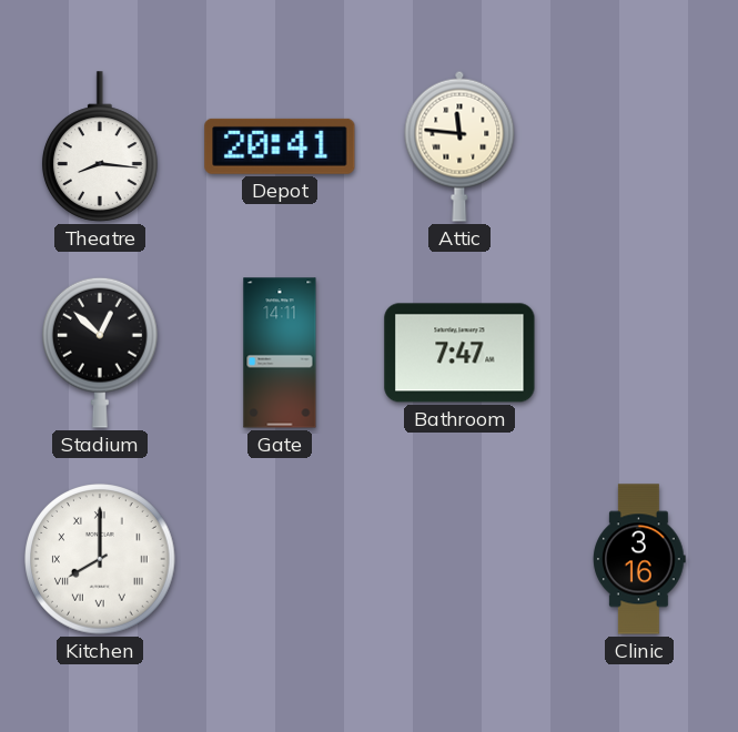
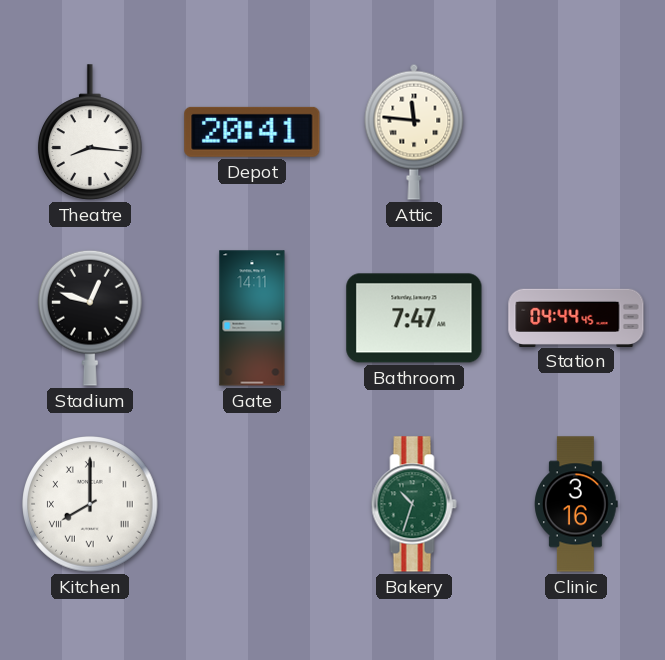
Stadium: 12:52 -> 12:48
Station: none -> 04:44
Bakery: none -> 10:33
